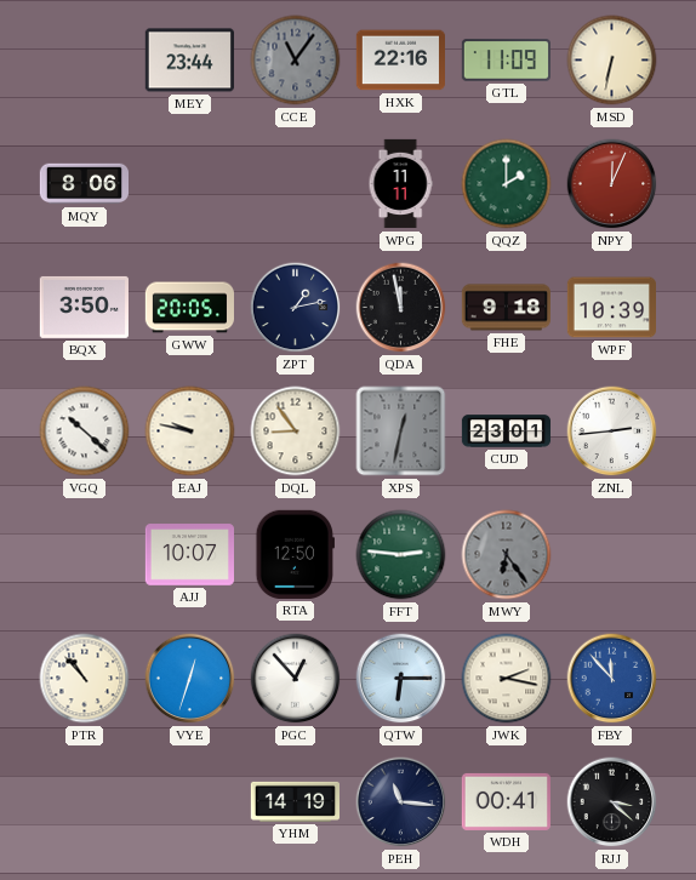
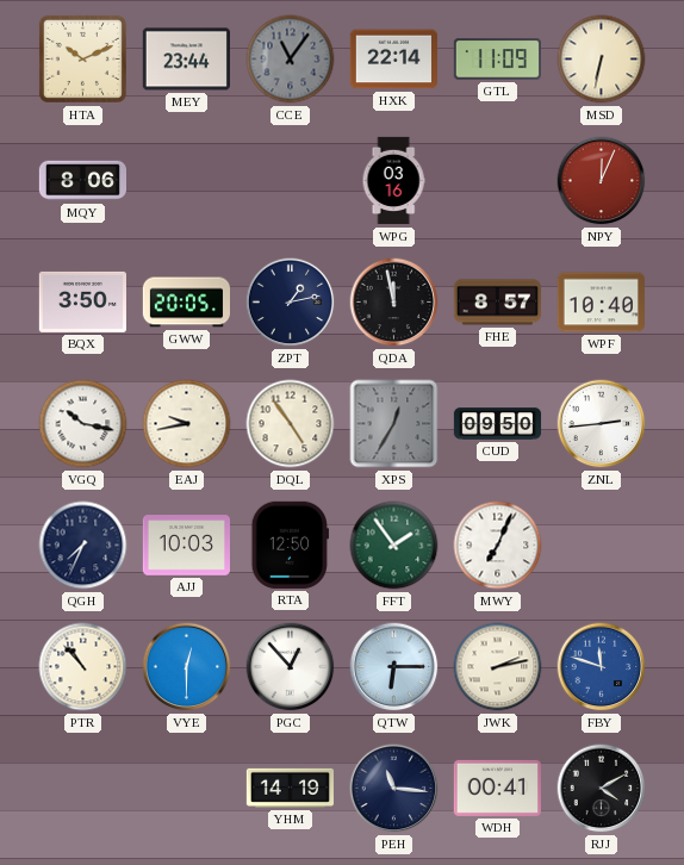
HTA: none -> 10:11
HXK: 22:16 -> 22:14
WPG: 11:11 -> 03:16
QQZ: 2:00 -> none
FHE: 9:18 -> 8:57
WPF: 10:39 -> 10:40
VGQ: 10:22 -> 10:17
EAJ: 9:47 -> 9:43
DQL: 8:54 -> 4:54
XPS: 12:32 -> 12:35
CUD: 23:01 -> 09:50
QGH: none -> 7:34
AJJ: 10:07 -> 10:03
FFT: 2:46 -> 1:54
MWY: 6:24 -> 7:04
MWY dial: grey -> white
VYE: 12:33 -> 12:30
JWK: 2:17 -> 2:13
FBY: 11:53 -> 11:48
RJJ: 3:22 -> 4:10
